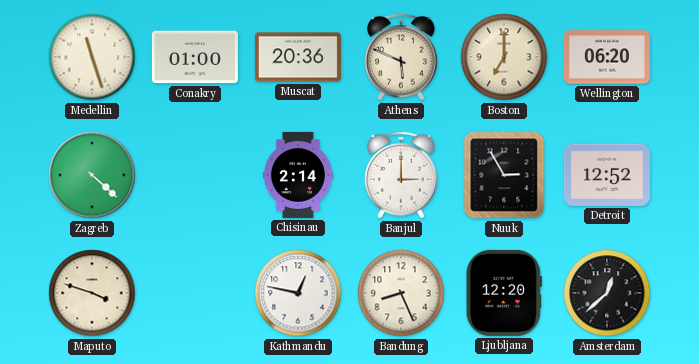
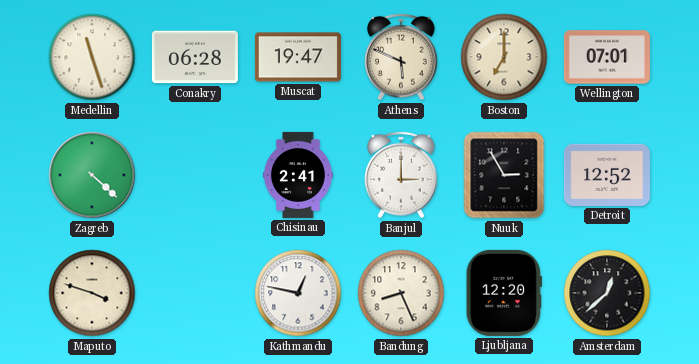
Conakry: 01:00 -> 06:28
Muscat: 20:36 -> 19:47
Wellington: 06:20 -> 07:01
Chisinau: 2:14 -> 2:41
